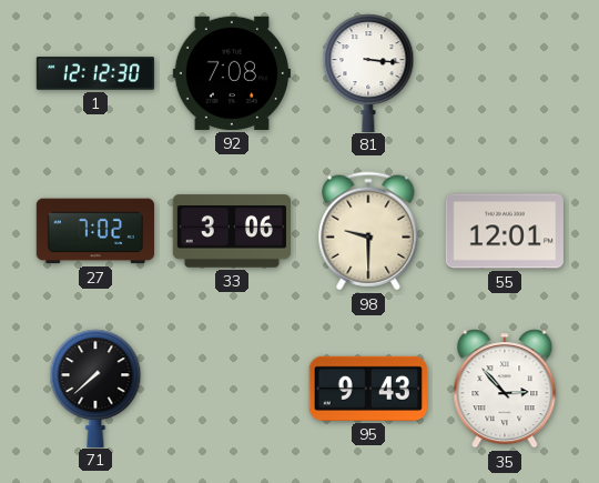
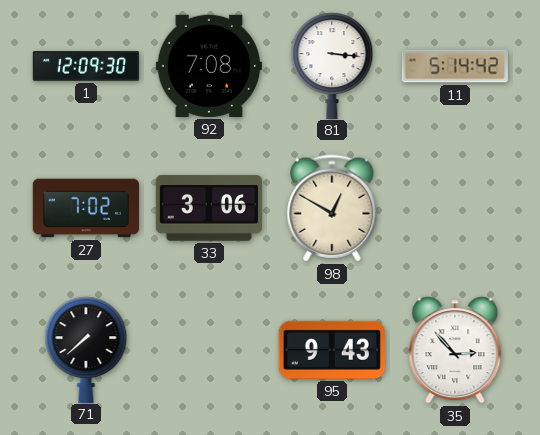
1: 12:12 -> 12:09
11: none -> 5:14
98: 9:30 -> 12:50
55: 12:01 -> none
